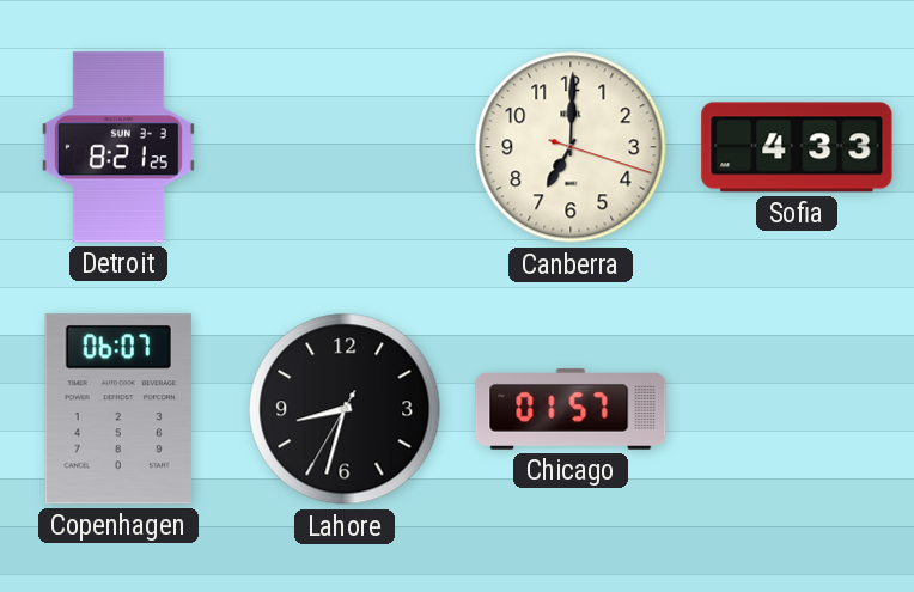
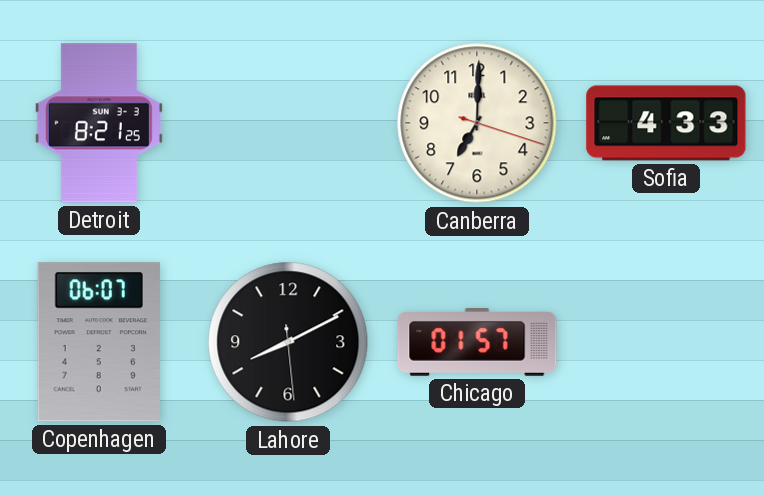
Lahore: 8:32 -> 8:10
